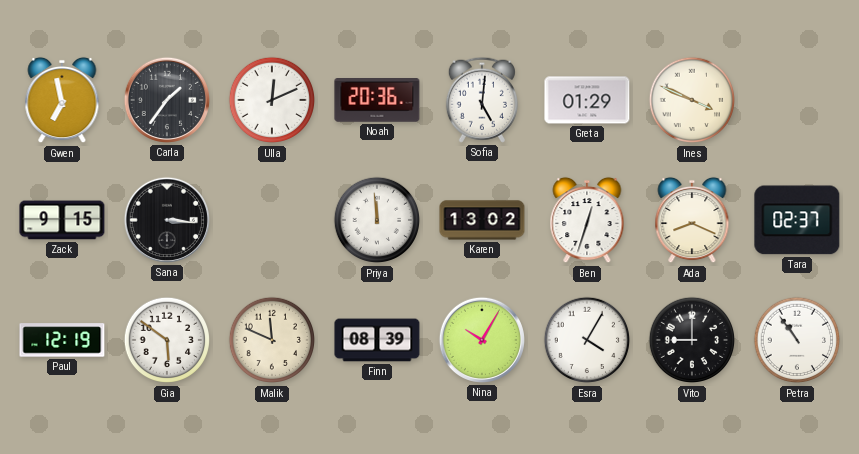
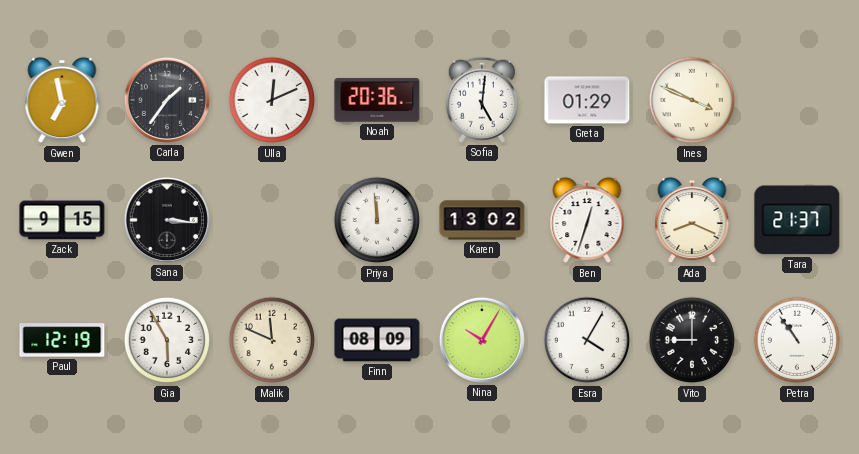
Tara: 02:37 -> 21:37
Gia: 5:51 -> 5:55
Finn: 08:39 -> 08:09
